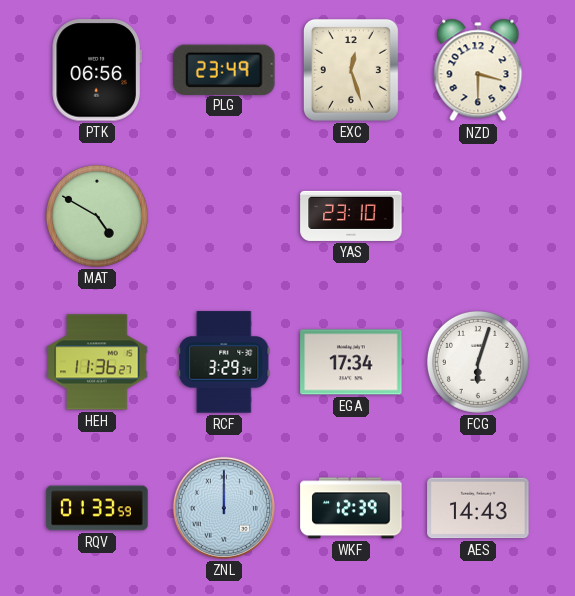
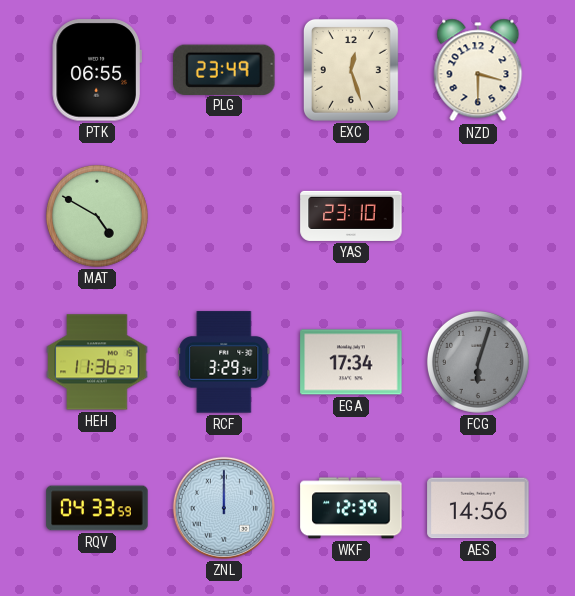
PTK: 06:56 -> 06:55
FCG dial: white -> grey
RQV: 01:33 -> 04:33
AES: 14:43 -> 14:56
